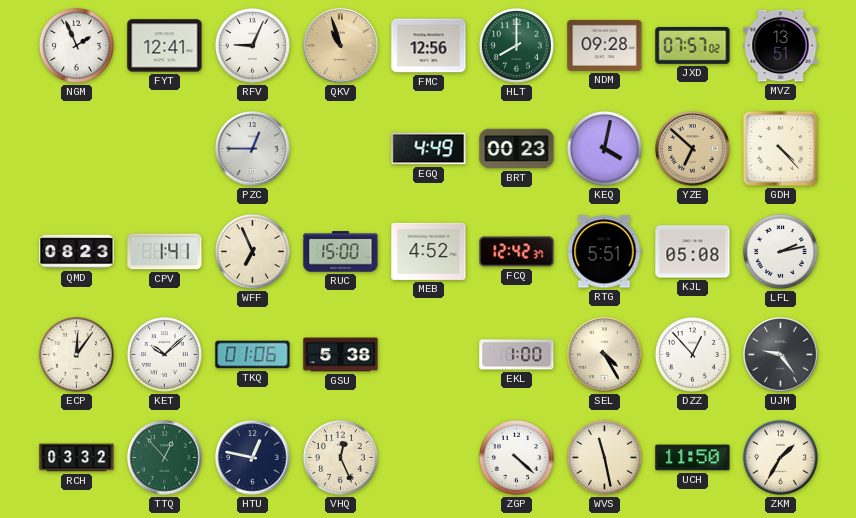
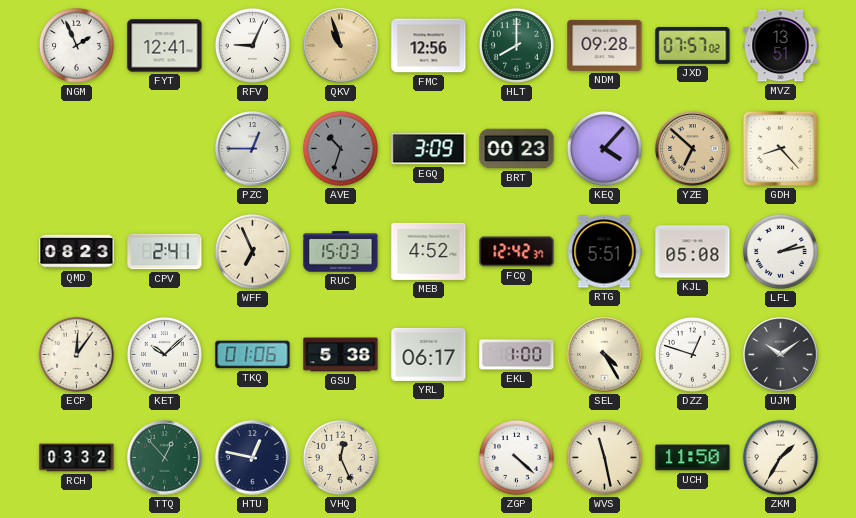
AVE: none -> 10:33
EGQ: 4:49 -> 3:09
KEQ: 4:02 -> 4:07
GDH: 4:23 -> 8:23
CPV: 1:41 -> 2:41
RUC: 15:00 -> 15:03
YRL: none -> 06:17
DZZ: 12:53 -> 12:48
UJM: 9:24 -> 10:09
